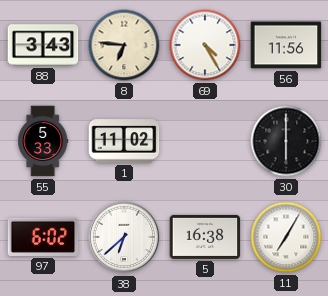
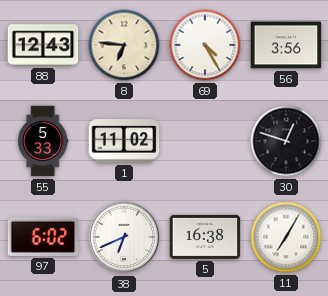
88: 3:43 -> 12:43
56: 11:56 -> 3:56
30: 6:00 -> 12:48
38: 6:38 -> 6:41
